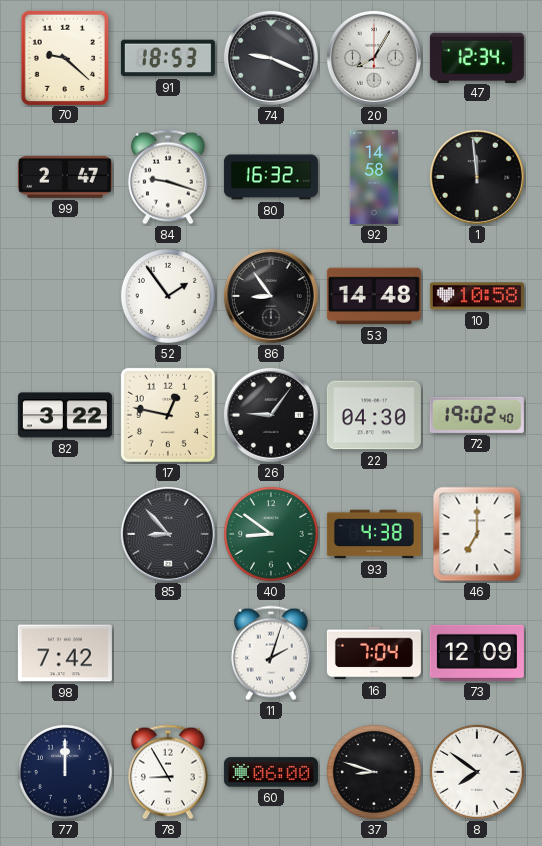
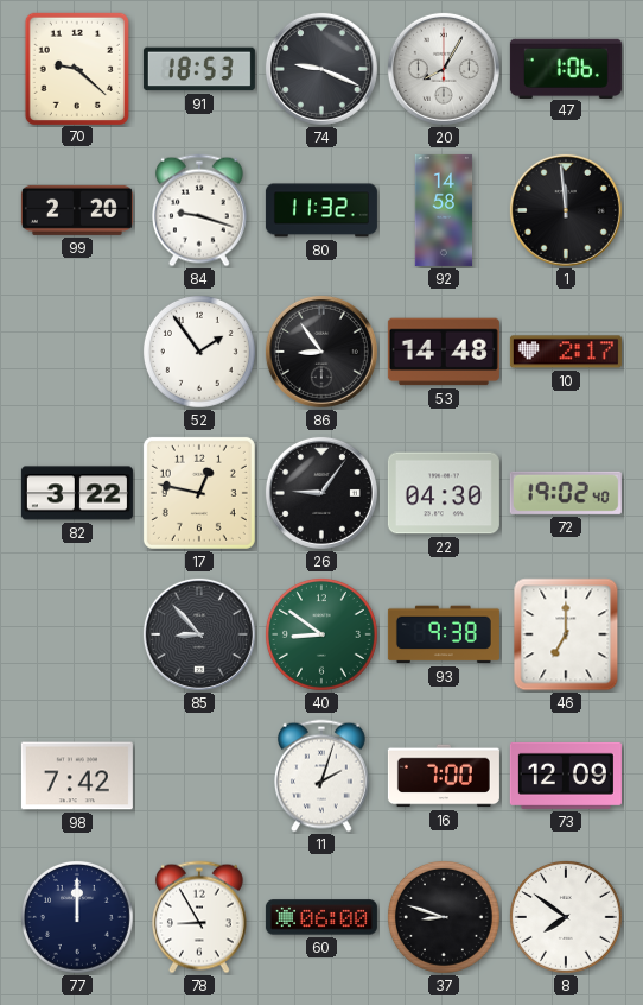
47: 12:34 -> 1:06
99: 2:47 -> 2:20
80: 16:32 -> 11:32
10: 10:58 -> 2:17
93: 4:38 -> 9:38
16: 7:04 -> 7:00
